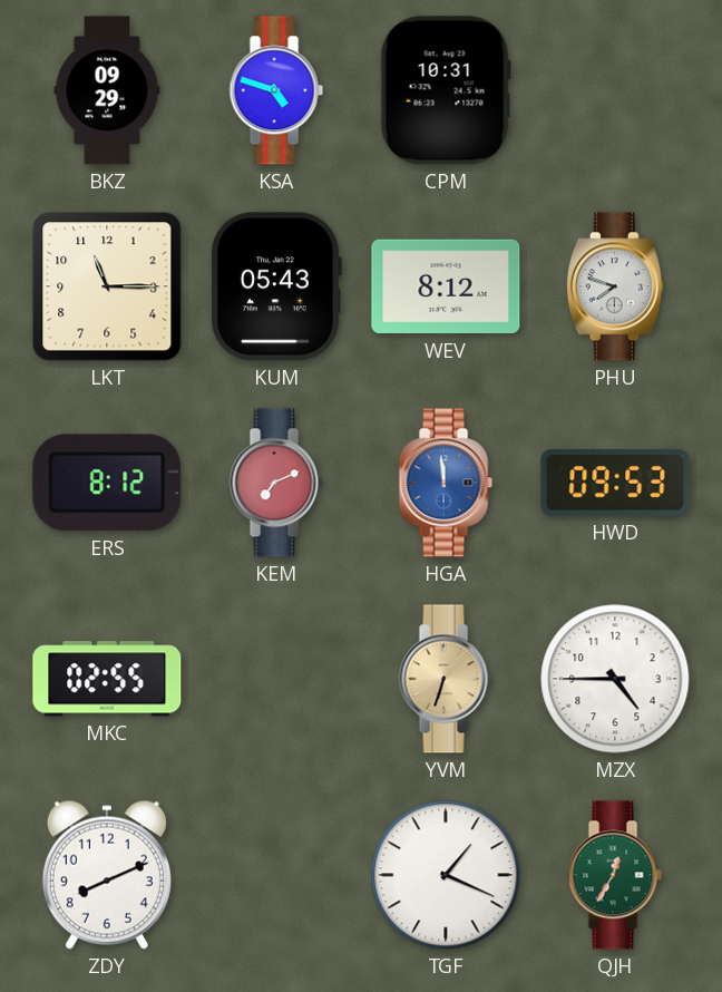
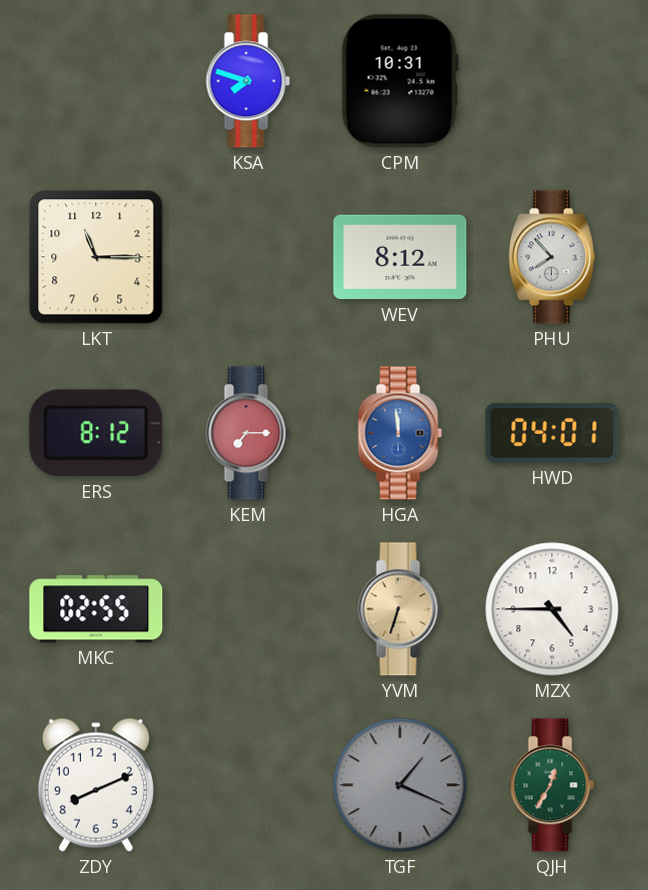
BKZ: 09:29 -> none
KSA: 4:48 -> 7:48
KUM: 05:43 -> none
PHU: 7:48 -> 7:53
KEM: 7:11 -> 7:15
HWD: 09:53 -> 04:01
TGF dial: white -> grey
